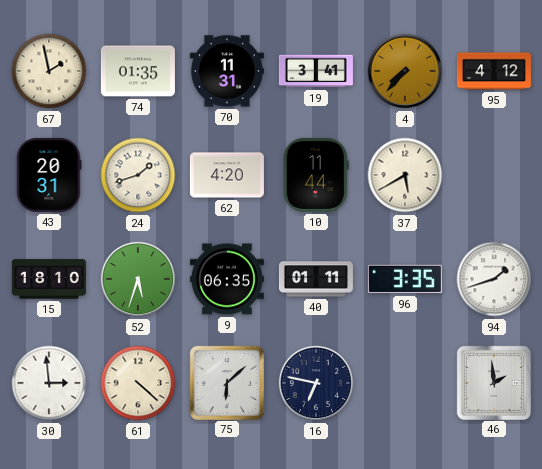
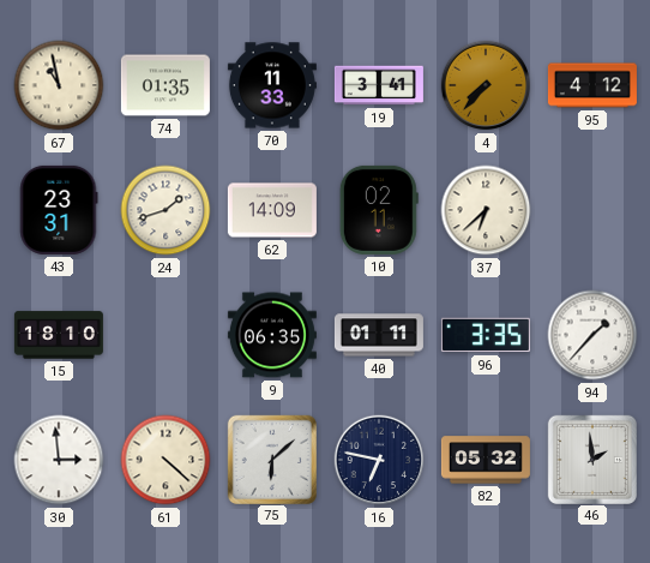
67: 1:58 -> 10:58
70: 11:31 -> 11:33
43: 20:31 -> 23:31
62: 4:20 -> 14:09
10: 11:44 -> 02:11
37: 5:40 -> 6:38
52: 5:33 -> none
94: 1:42 -> 1:37
82: none -> 05:32
